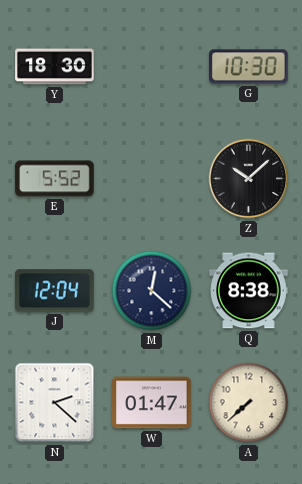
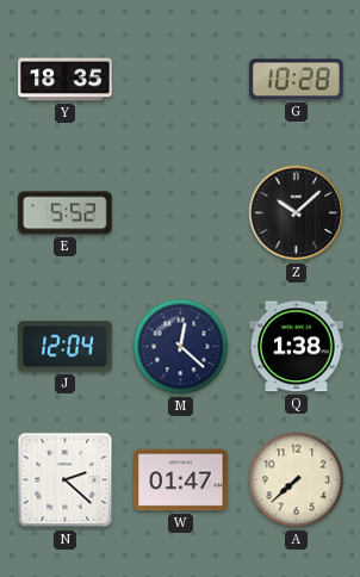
Y: 18:30 -> 18:35
G: 10:30 -> 10:28
Q: 8:38 -> 1:38
